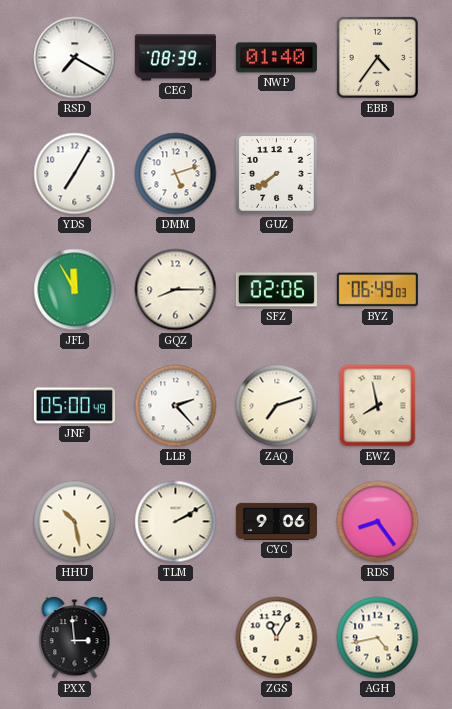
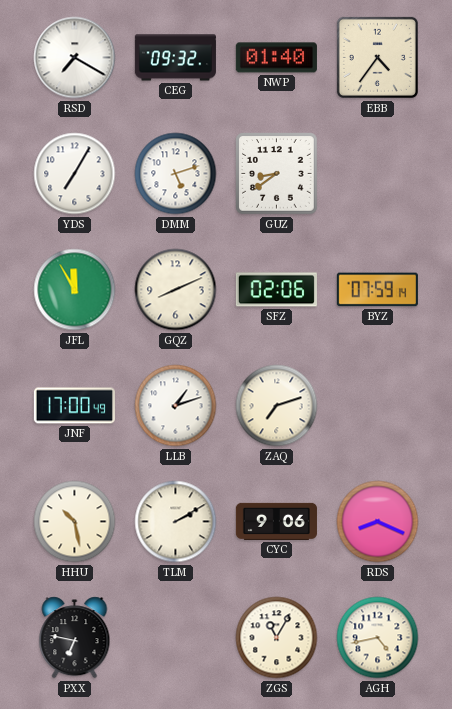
CEG: 08:39 -> 09:32
GUZ: 7:39 -> 8:39
GQZ: 8:15 -> 8:11
BYZ: 06:49 -> 07:59
JNF: 05:00 -> 17:00
LLB: 2:23 -> 1:12
EWZ: 7:58 -> none
RDS: 8:24 -> 8:19
PXX: 2:59 -> 6:47
